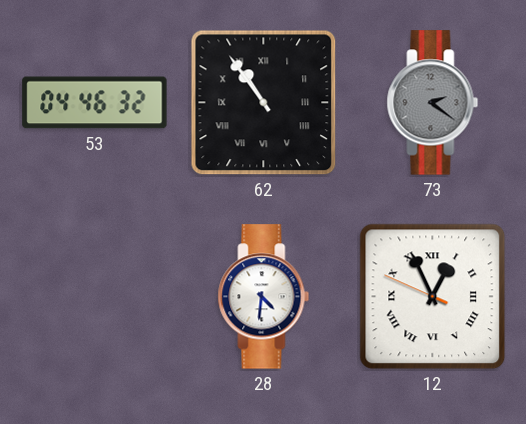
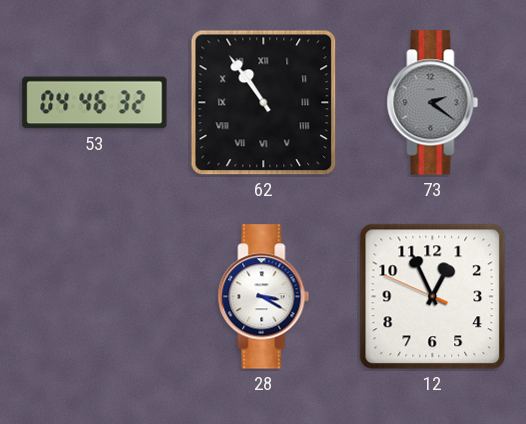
28: 4:31 -> 3:20
12 numerals: Roman -> Arabic
